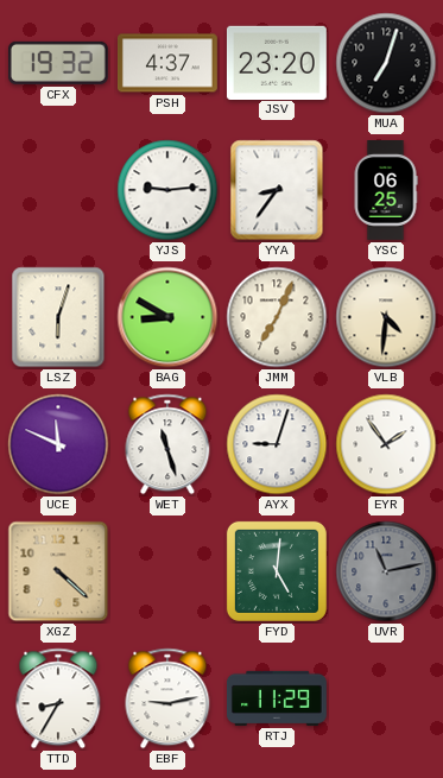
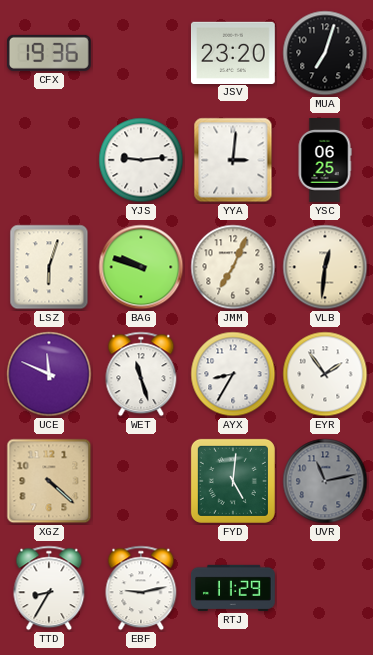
CFX: 19:32 -> 19:36
PSH: 4:37 -> none
YYA: 8:36 -> 3:01
BAG: 8:50 -> 9:48
VLB: 4:31 -> 12:31
AYX: 9:03 -> 8:35
